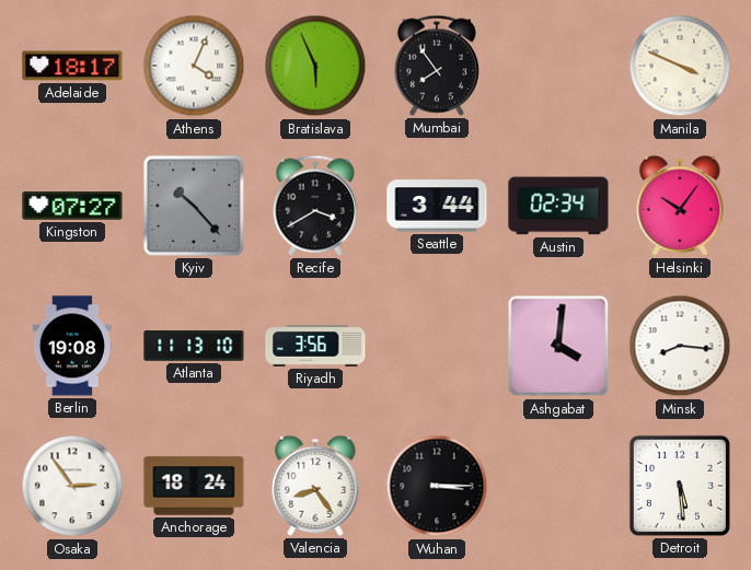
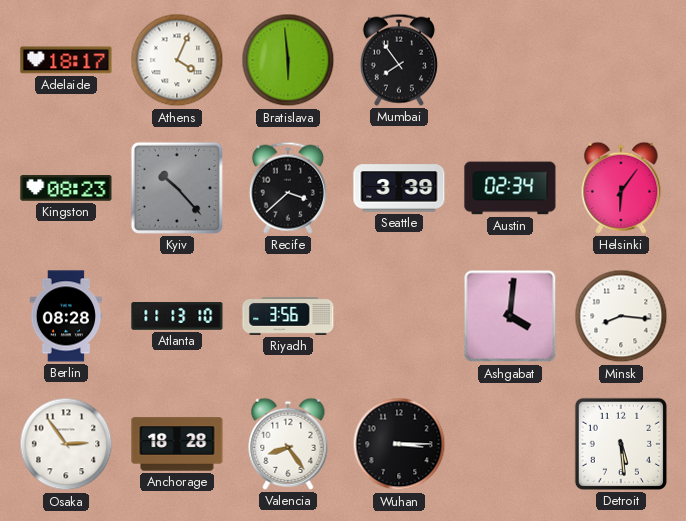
Bratislava: 5:56 -> 5:59
Manila: 3:49 -> none
Kingston: 07:27 -> 08:23
Recife: 3:40 -> 3:38
Seattle: 3:44 -> 3:39
Helsinki: 10:06 -> 6:06
Berlin: 19:08 -> 08:28
Anchorage: 18:24 -> 18:28
